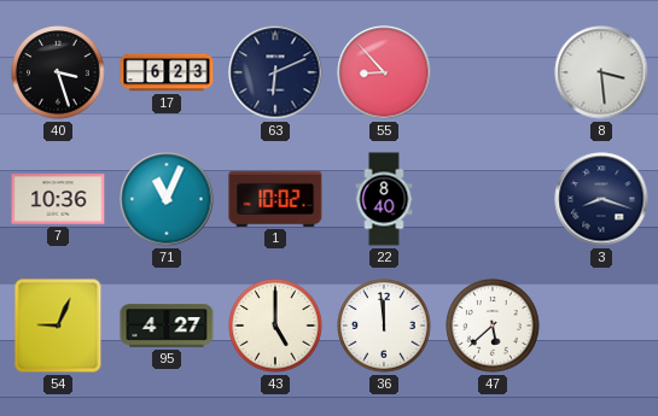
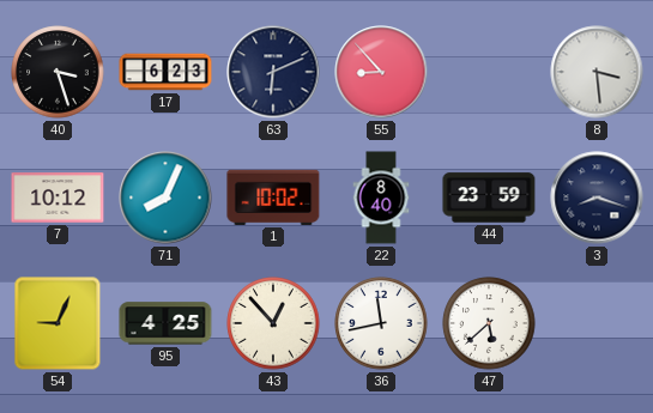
7: 10:36 -> 10:12
71: 11:04 -> 8:04
44: none -> 23:59
95: 4:27 -> 4:25
43: 5:00 -> 12:53
36: 11:59 -> 11:43
